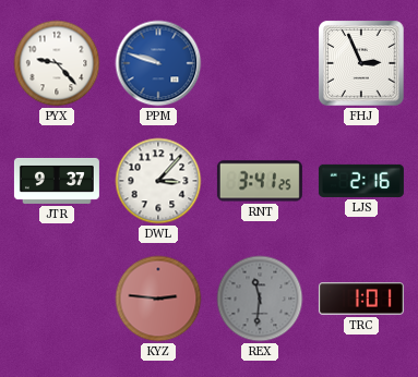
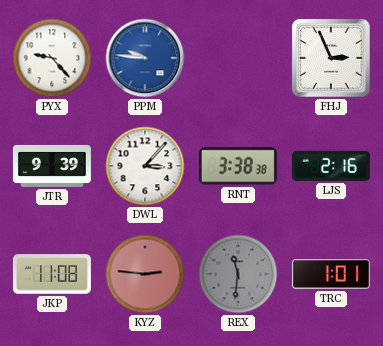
PPM: 9:48 -> 9:46
JTR: 9:37 -> 9:39
RNT: 3:41 -> 3:38
JKP: none -> 11:08
